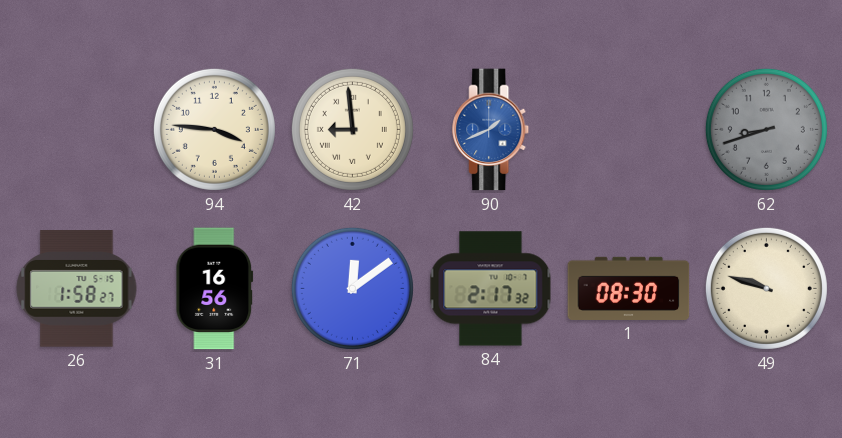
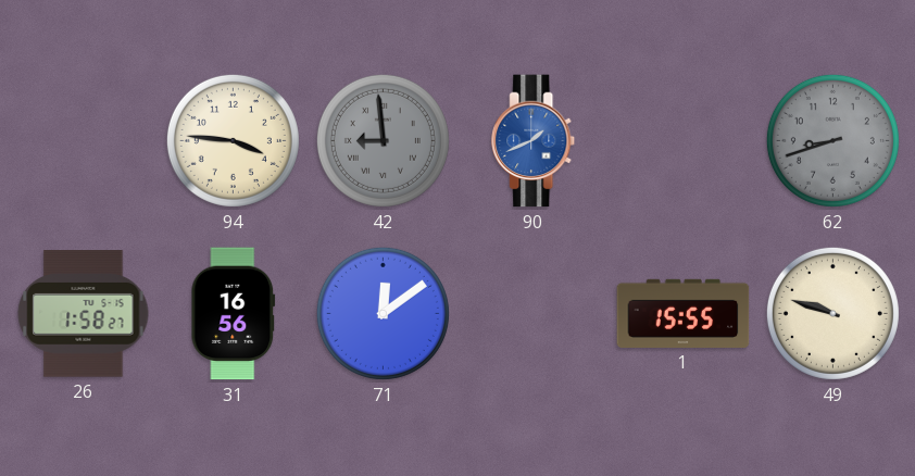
42 dial: cream -> grey
84: 2:17 -> none
1: 08:30 -> 15:55
